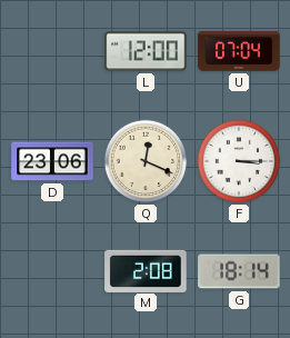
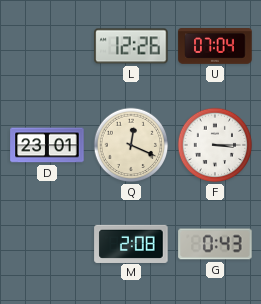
L: 12:00 -> 12:26
D: 23:06 -> 23:01
G: 18:14 -> 0:43
